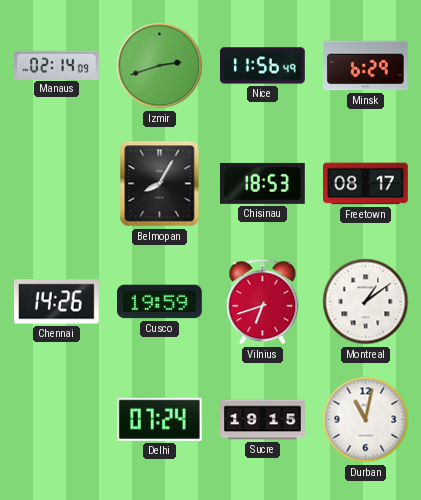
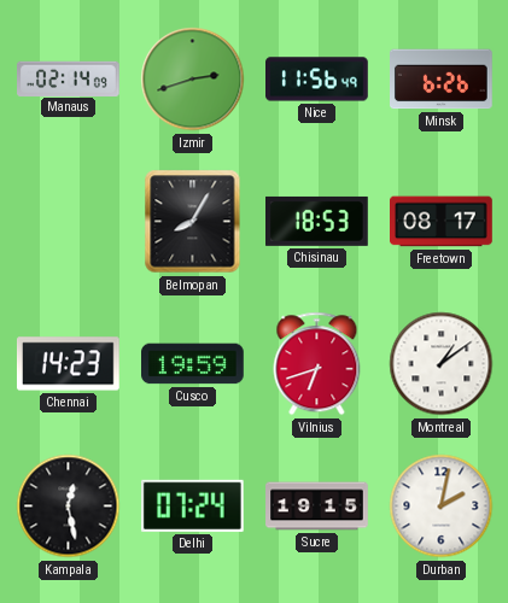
Minsk: 6:29 -> 6:26
Chennai: 14:26 -> 14:23
Kampala: none -> 12:28
Durban: 11:02 -> 2:02
